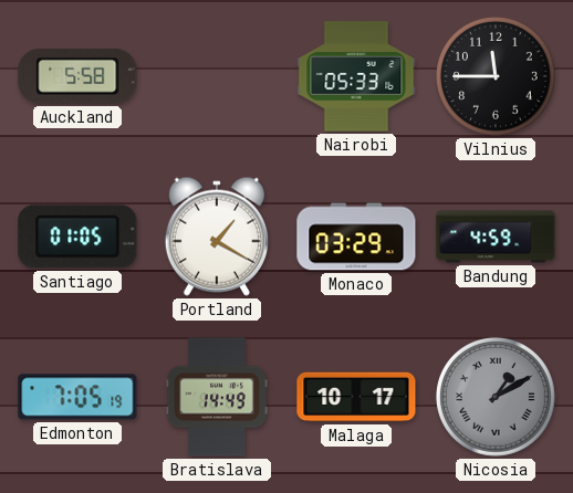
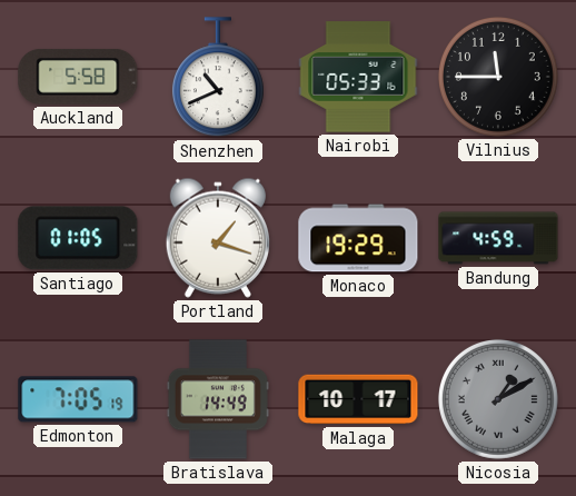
Shenzhen: none -> 10:41
Portland: 1:20 -> 1:18
Monaco: 03:29 -> 19:29
